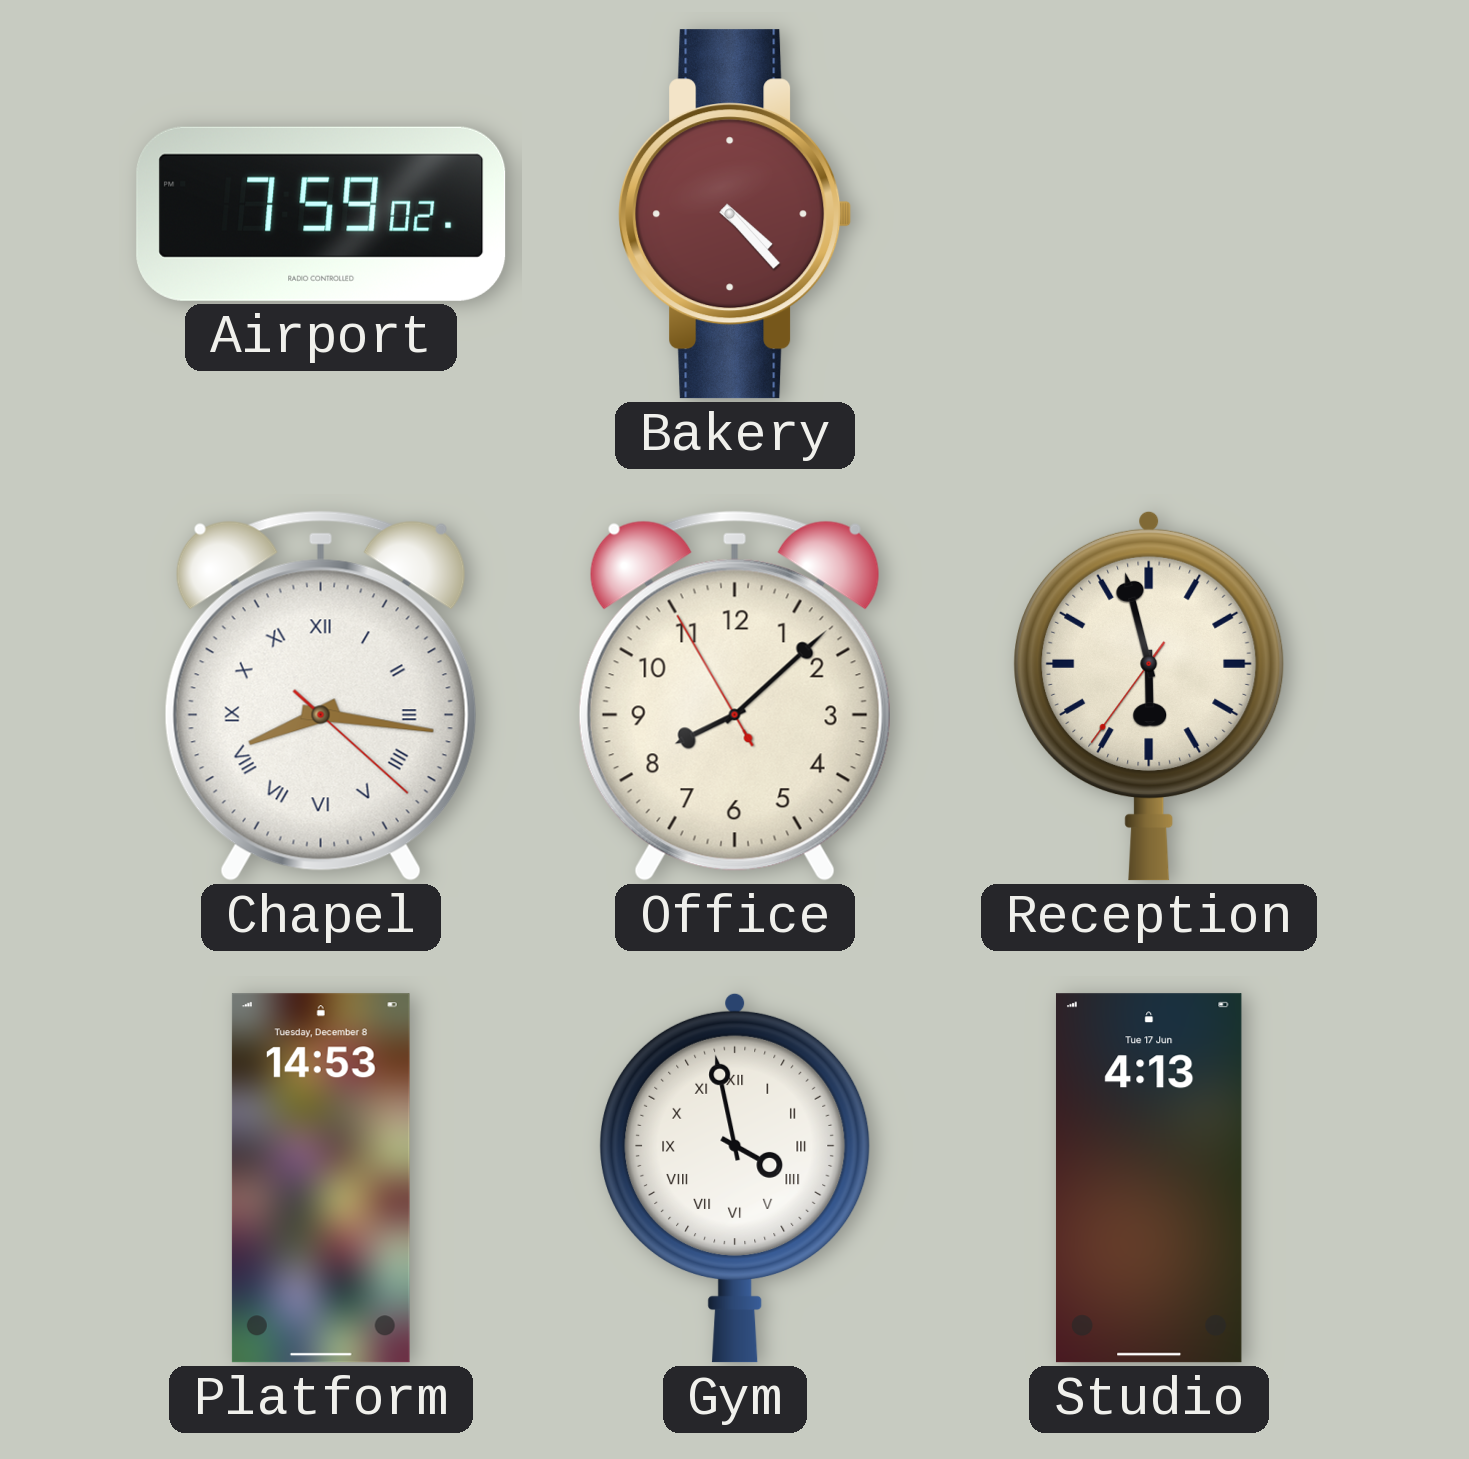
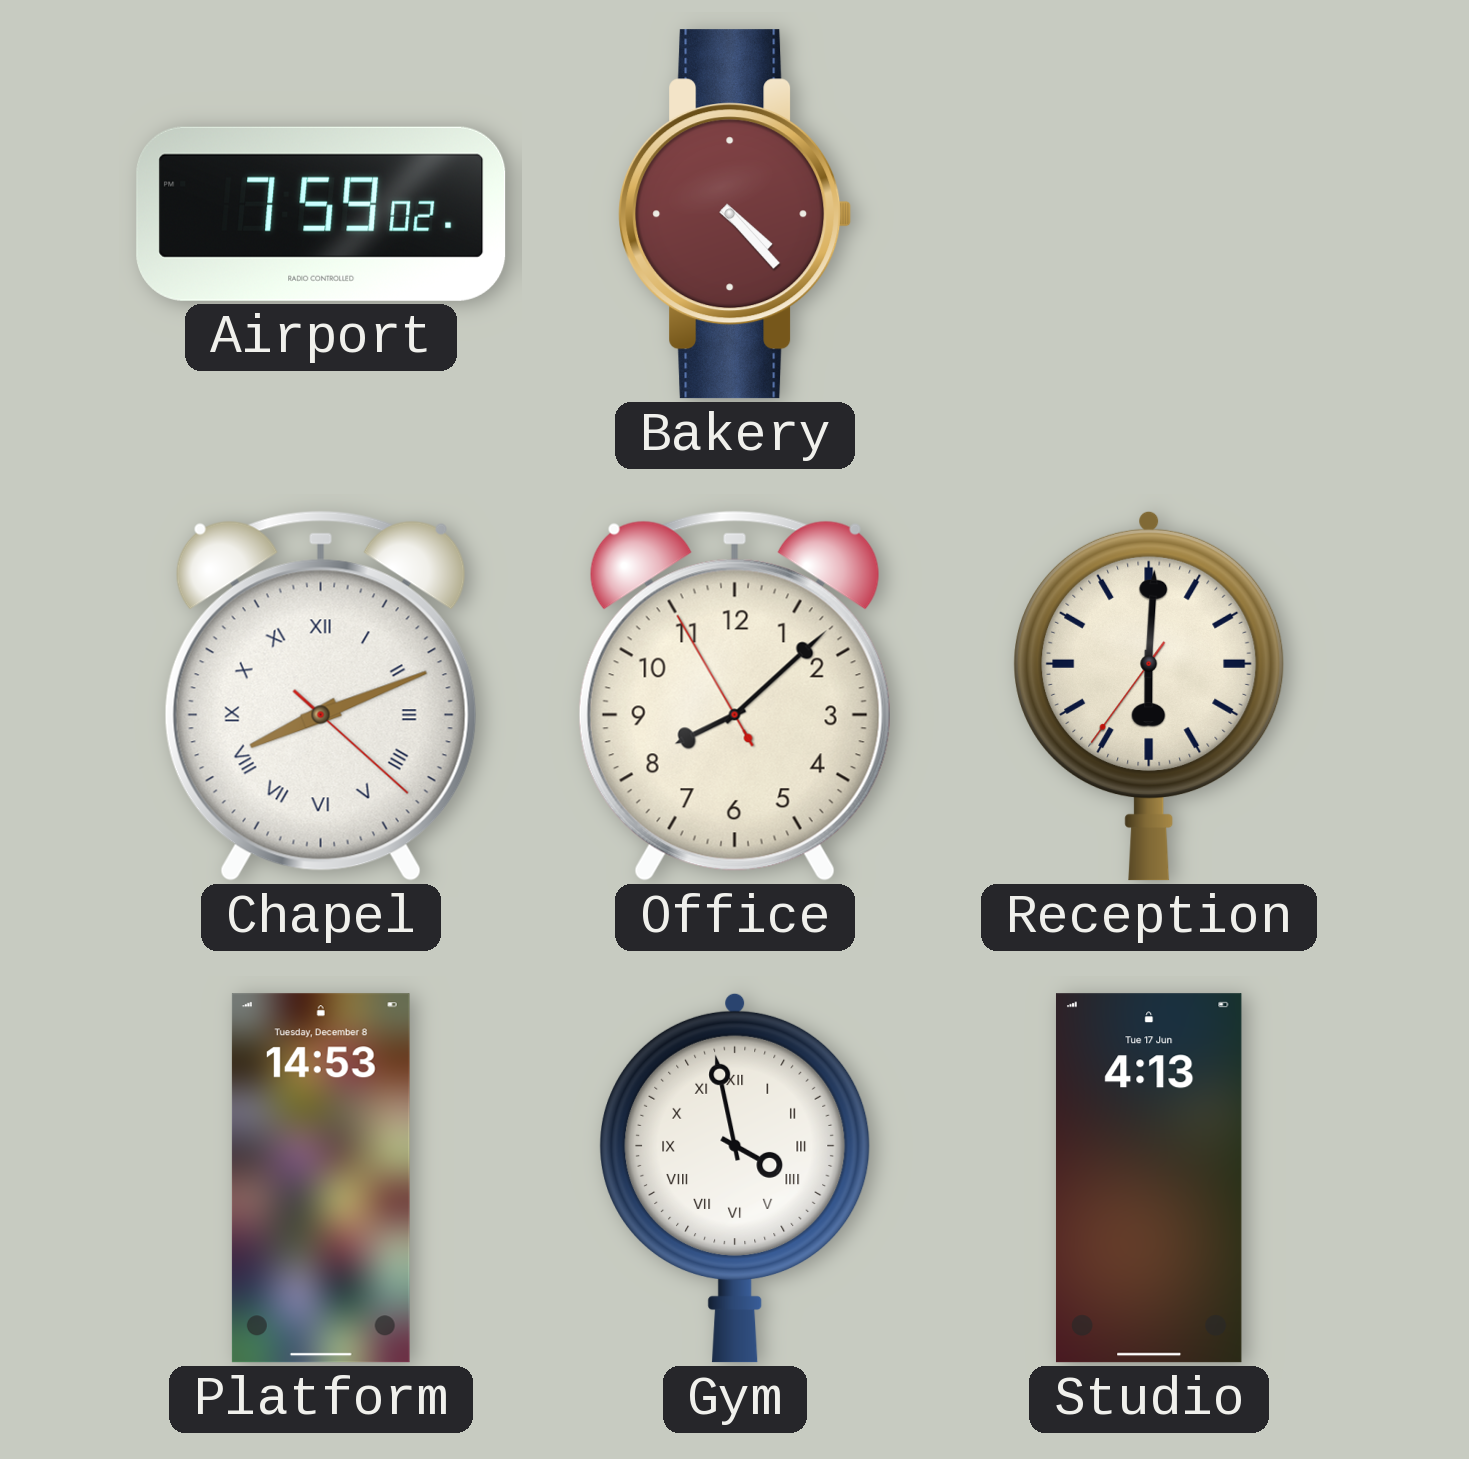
Chapel: 8:16 -> 8:11
Reception: 5:57 -> 6:00
